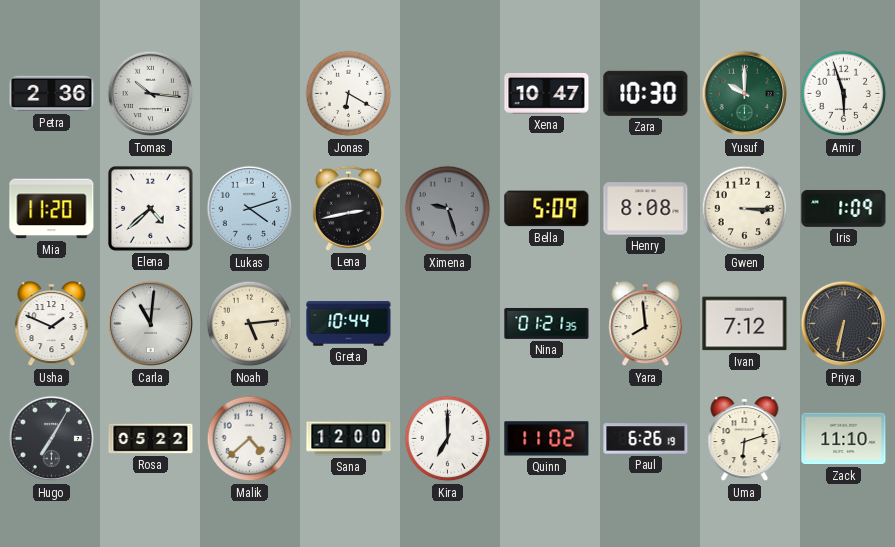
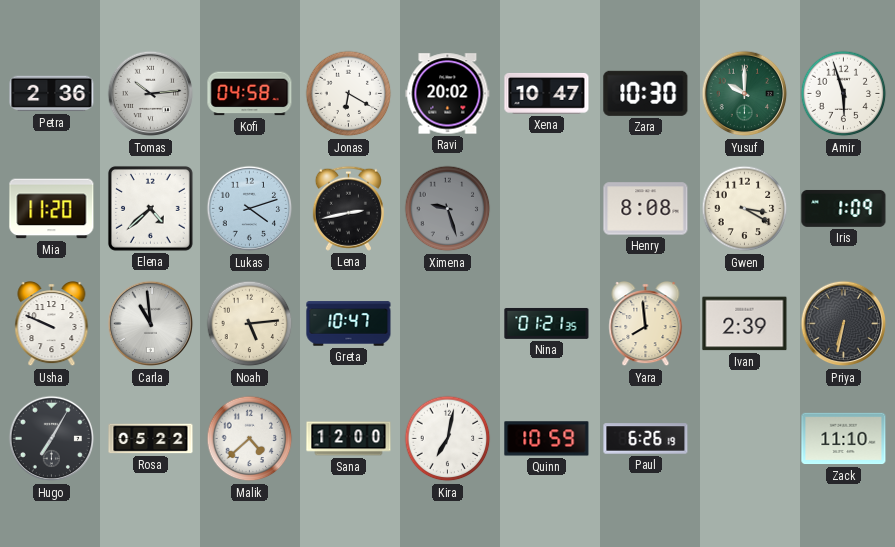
Tomas: 10:16 -> 10:14
Kofi: none -> 04:58
Ravi: none -> 20:02
Bella: 5:09 -> none
Gwen: 3:15 -> 3:20
Usha: 1:49 -> 9:49
Carla: 11:01 -> 10:59
Greta: 10:44 -> 10:47
Ivan: 7:12 -> 2:39
Kira: 7:00 -> 7:02
Quinn: 11:02 -> 10:59
Uma: 6:12 -> none
